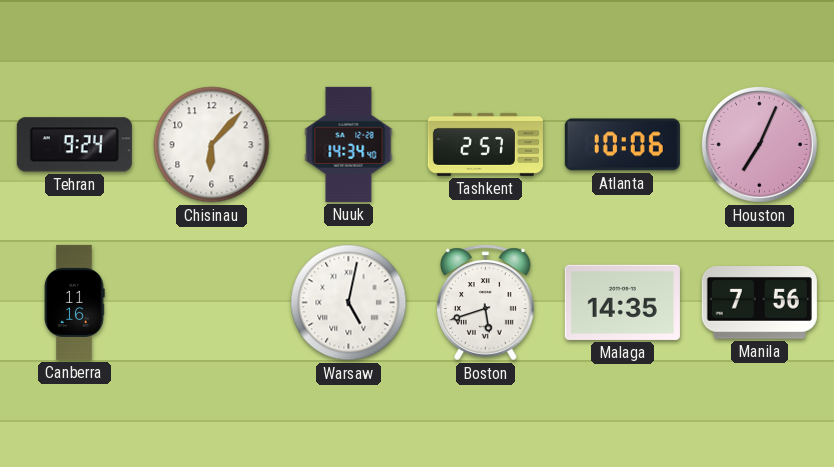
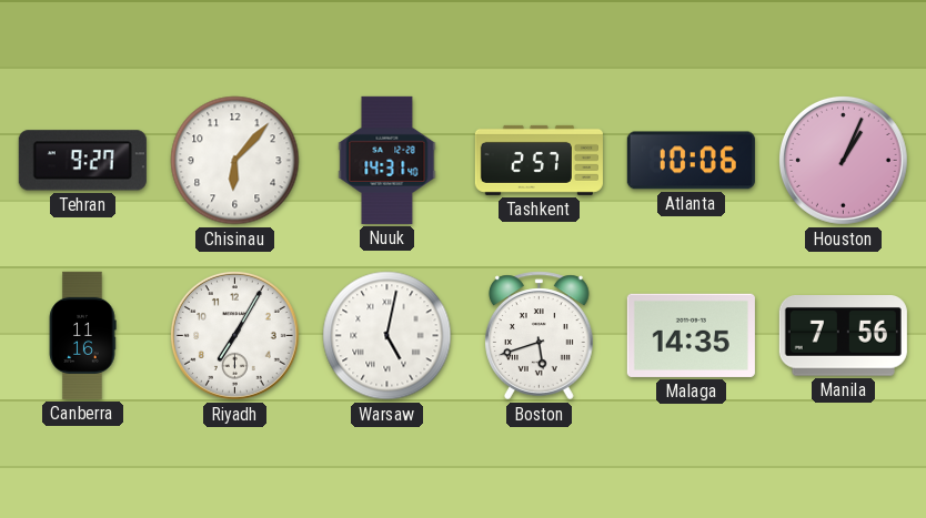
Tehran: 9:24 -> 9:27
Nuuk: 14:34 -> 14:31
Houston: 7:04 -> 1:04
Riyadh: none -> 7:05
